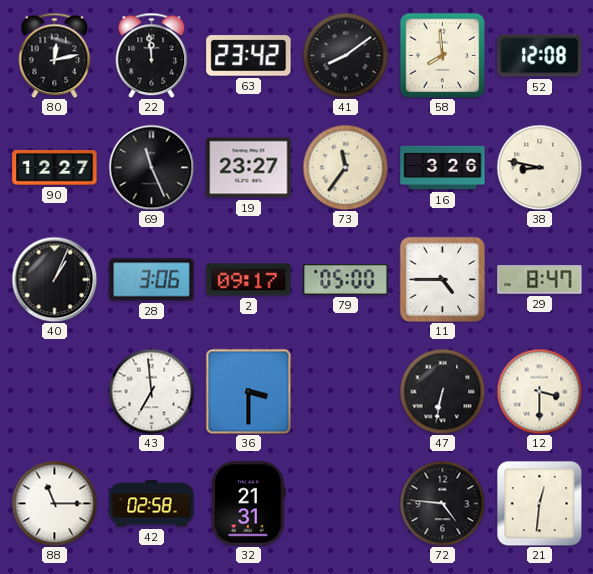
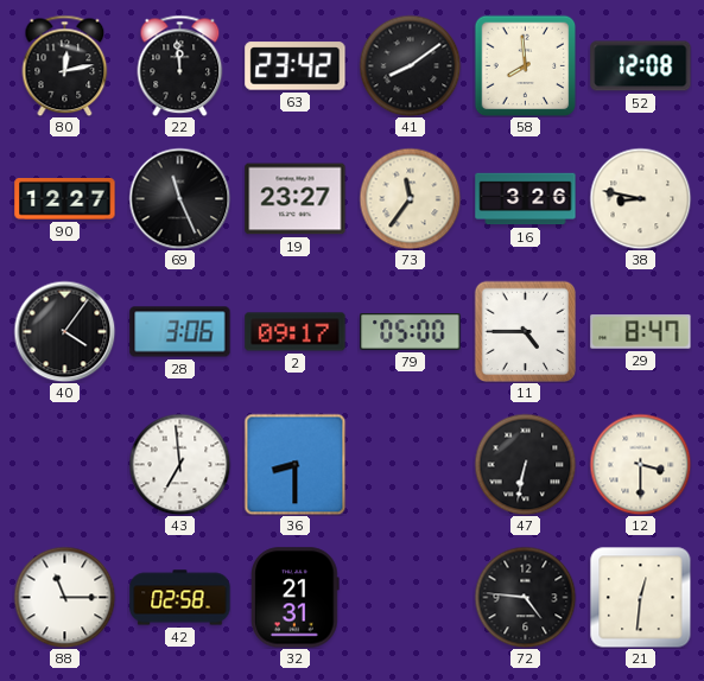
40: 1:04 -> 4:06
36: 3:30 -> 8:30
